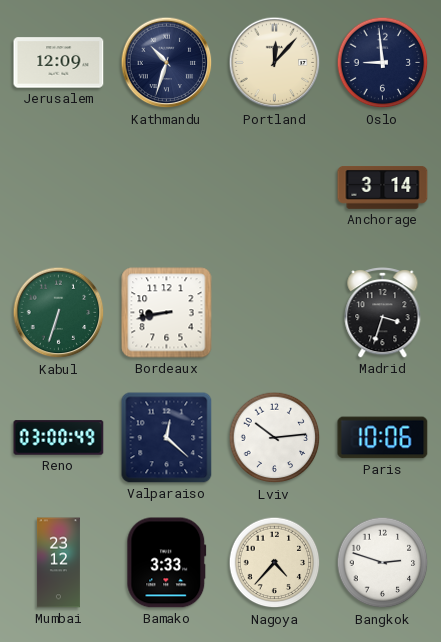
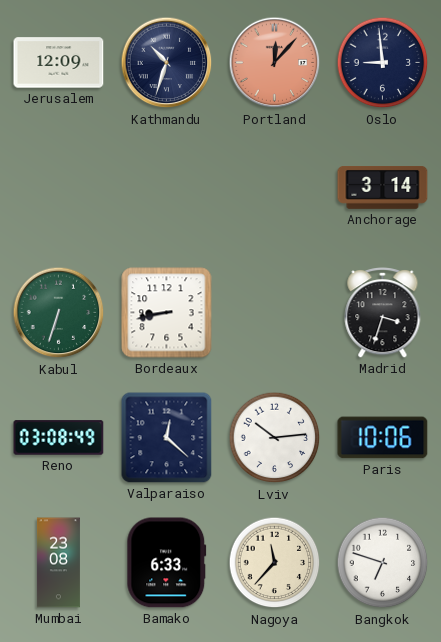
Portland dial: cream -> salmon
Reno: 03:00 -> 03:08
Mumbai: 23:12 -> 23:08
Bamako: 3:33 -> 6:33
Nagoya: 4:37 -> 11:37
Bangkok: 2:48 -> 6:48
